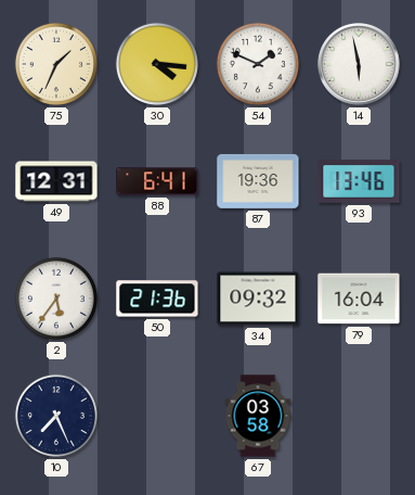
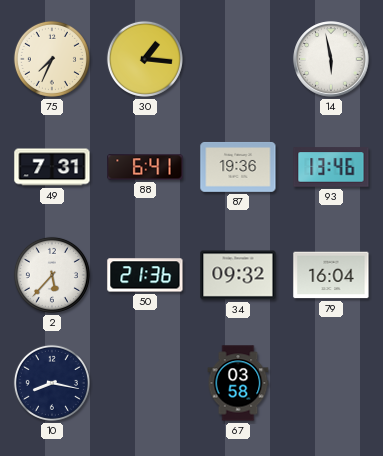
75: 1:34 -> 7:34
30: 4:16 -> 1:16
54: 1:49 -> none
49: 12:31 -> 7:31
2: 5:36 -> 5:37
10: 7:26 -> 8:17
